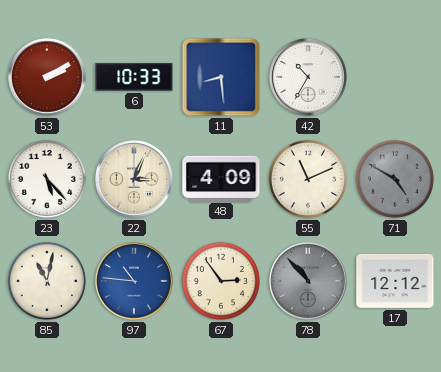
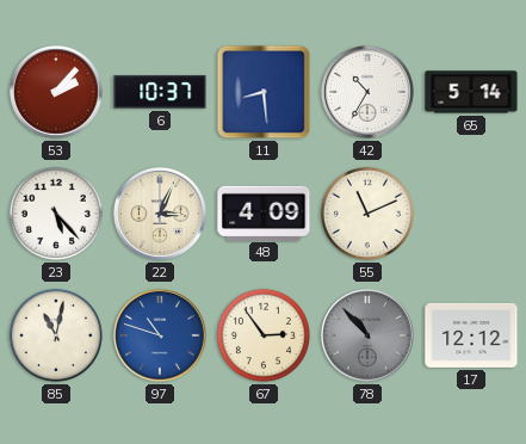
53: 2:10 -> 2:07
6: 10:33 -> 10:37
65: none -> 5:14
71: 4:50 -> none
97: 10:46 -> 10:48
